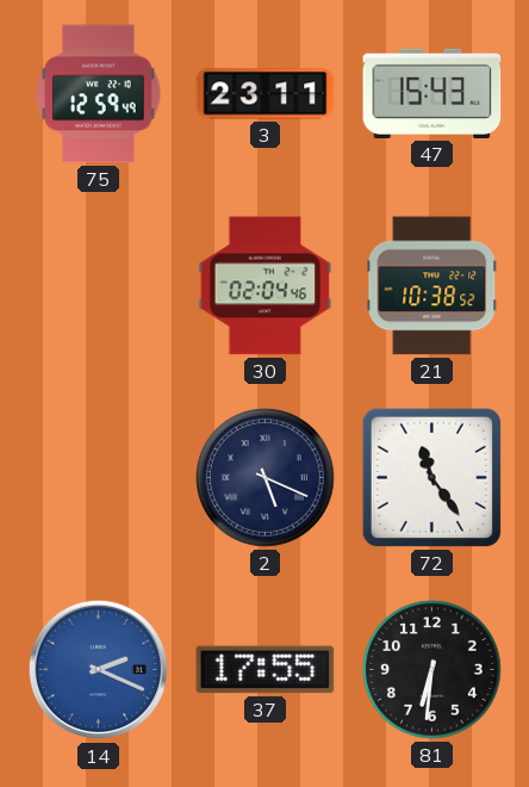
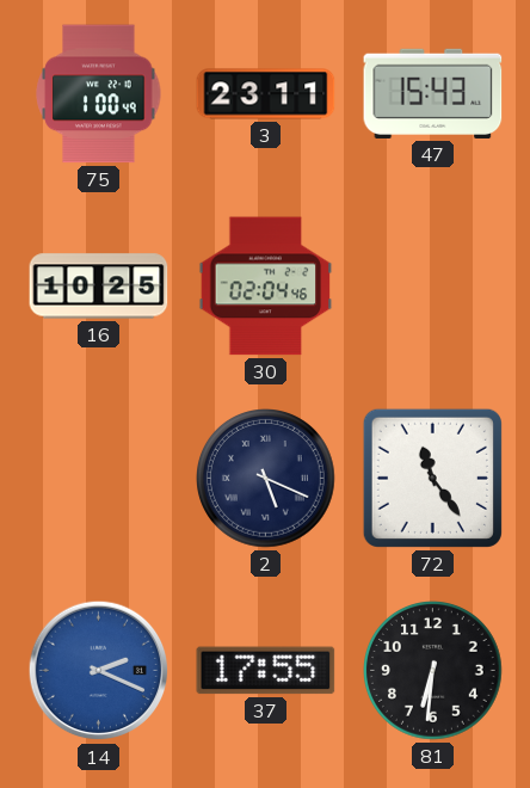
75: 12:59 -> 1:00
16: none -> 10:25
21: 10:38 -> none
